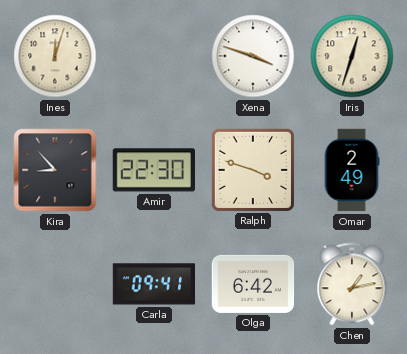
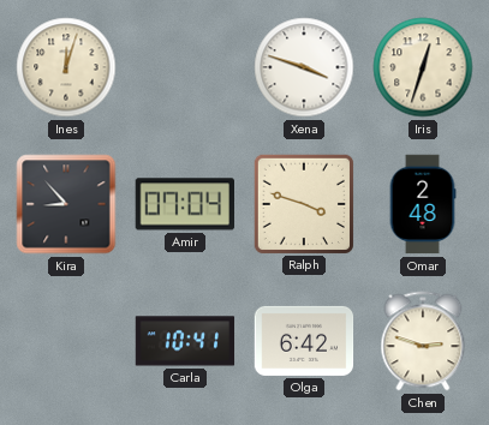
Amir: 22:30 -> 07:04
Omar: 2:49 -> 2:48
Carla: 09:41 -> 10:41
Chen: 1:13 -> 2:48
